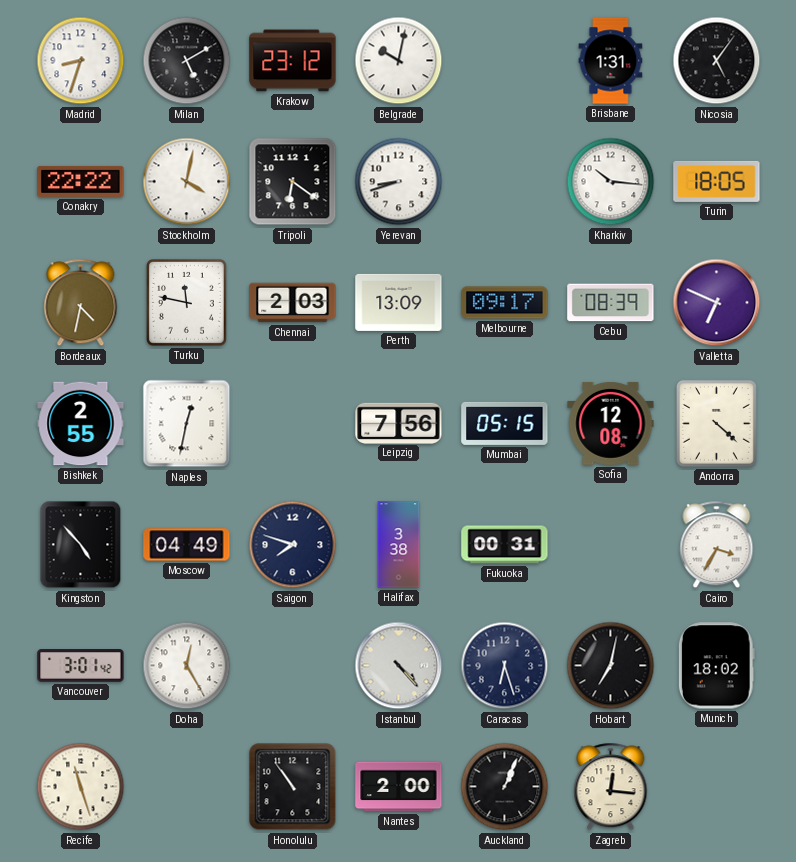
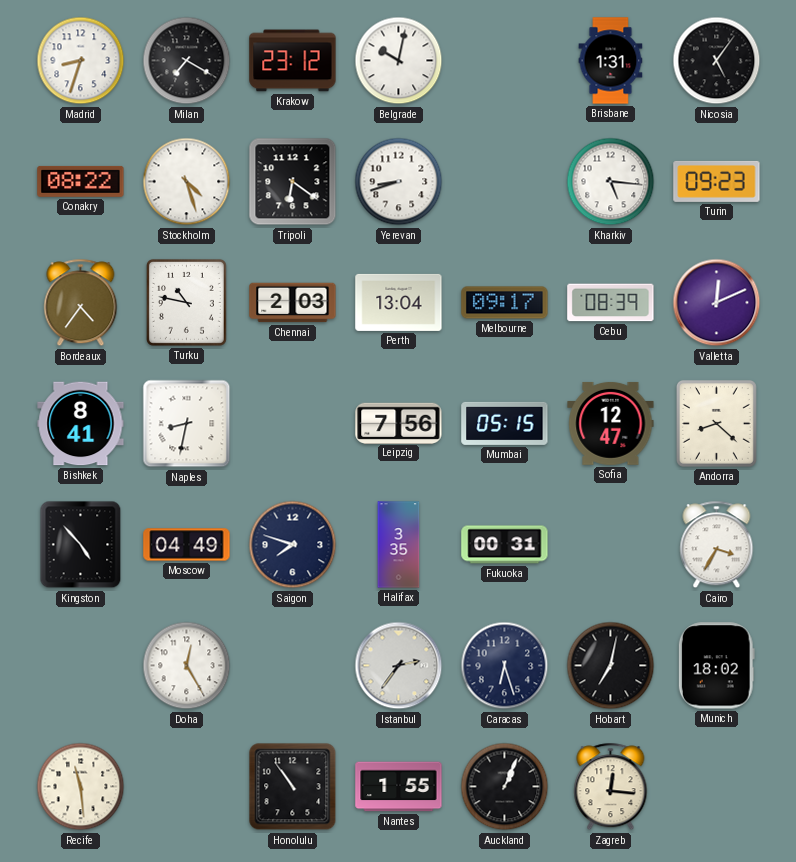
Milan: 5:10 -> 7:20
Conakry: 22:22 -> 08:22
Stockholm: 4:02 -> 4:27
Kharkiv: 10:16 -> 5:16
Turin: 18:05 -> 09:23
Bordeaux: 4:32 -> 4:36
Turku: 11:47 -> 10:47
Perth: 13:09 -> 13:04
Valletta: 6:49 -> 12:11
Bishkek: 2:55 -> 8:41
Naples: 12:32 -> 8:32
Sofia: 12:08 -> 12:47
Andorra: 4:22 -> 8:22
Halifax: 3:38 -> 3:35
Vancouver: 3:01 -> none
Istanbul: 4:23 -> 2:36
Recife: 11:27 -> 11:29
Nantes: 2:00 -> 1:55
